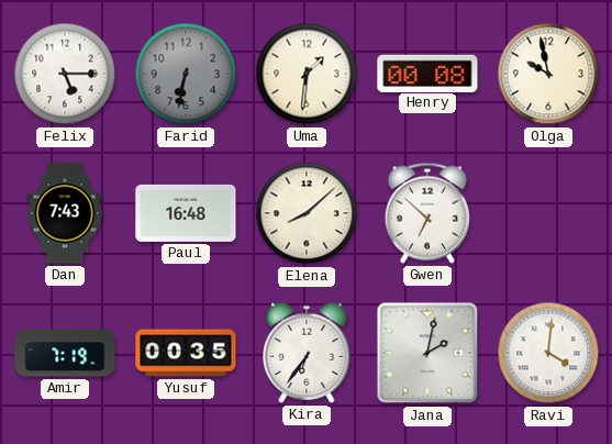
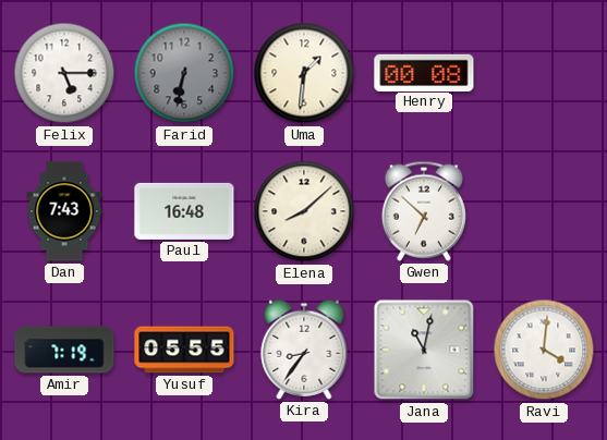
Olga: 9:58 -> none
Yusuf: 00:35 -> 05:55
Kira: 6:36 -> 8:36
Jana: 2:02 -> 11:02
